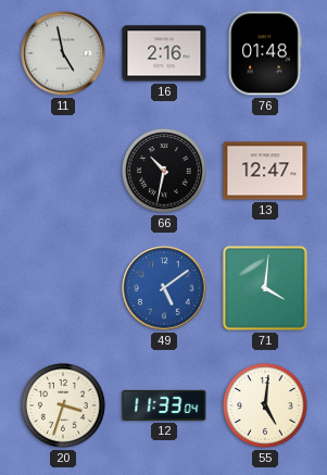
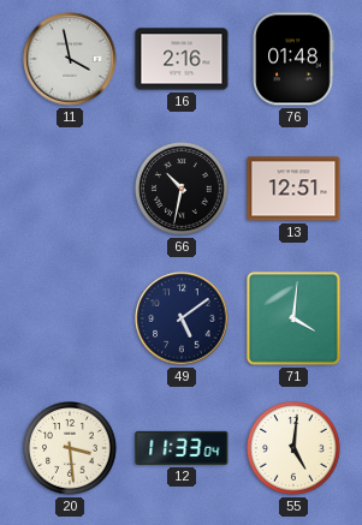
11: 4:58 -> 3:58
13: 12:47 -> 12:51
49 dial: blue -> navy
20: 3:33 -> 3:29
